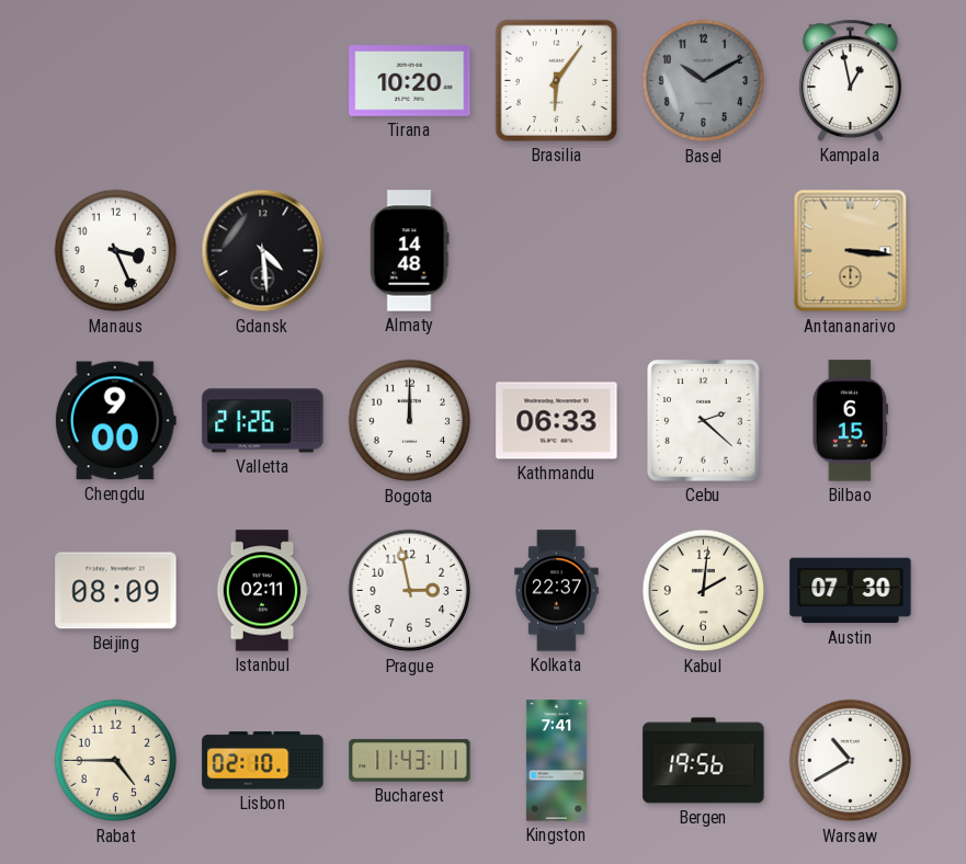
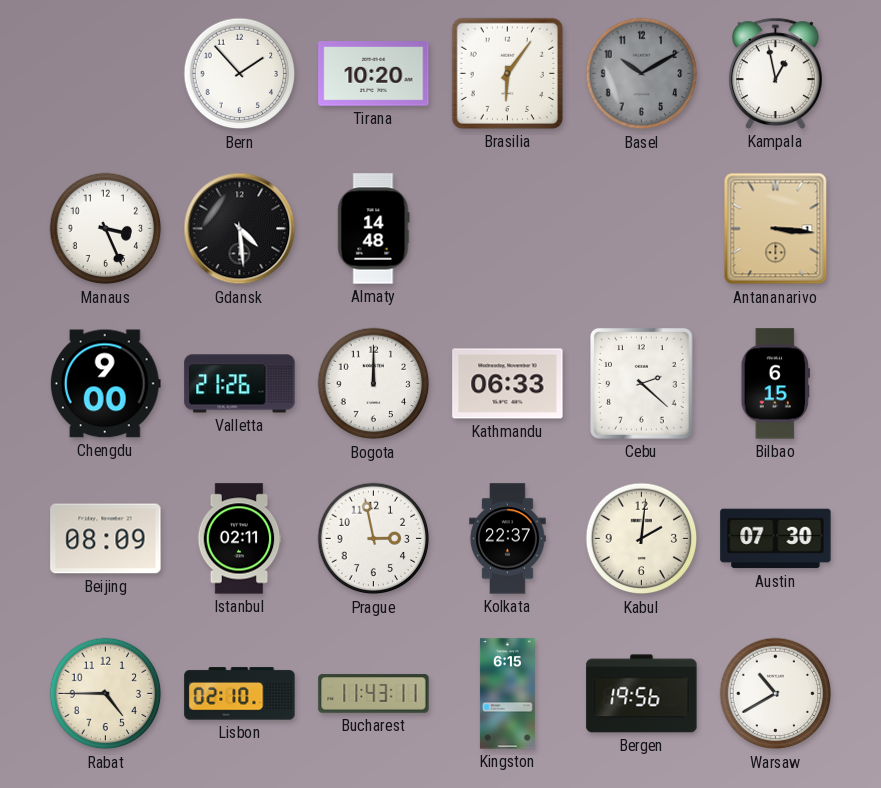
Bern: none -> 1:53
Kingston: 7:41 -> 6:15
